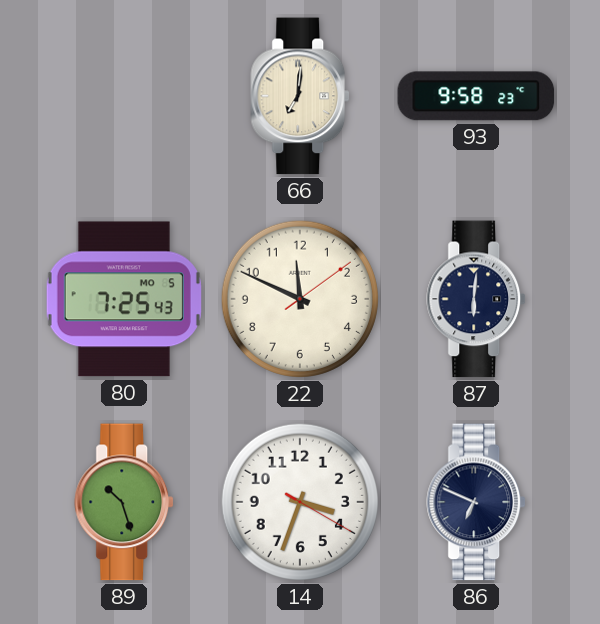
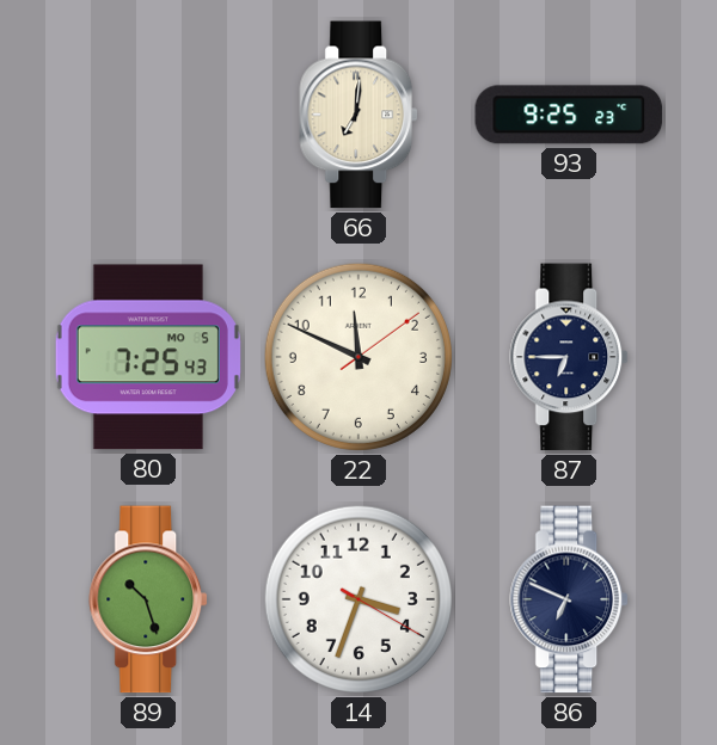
93: 9:58 -> 9:25
87: 6:01 -> 6:45
